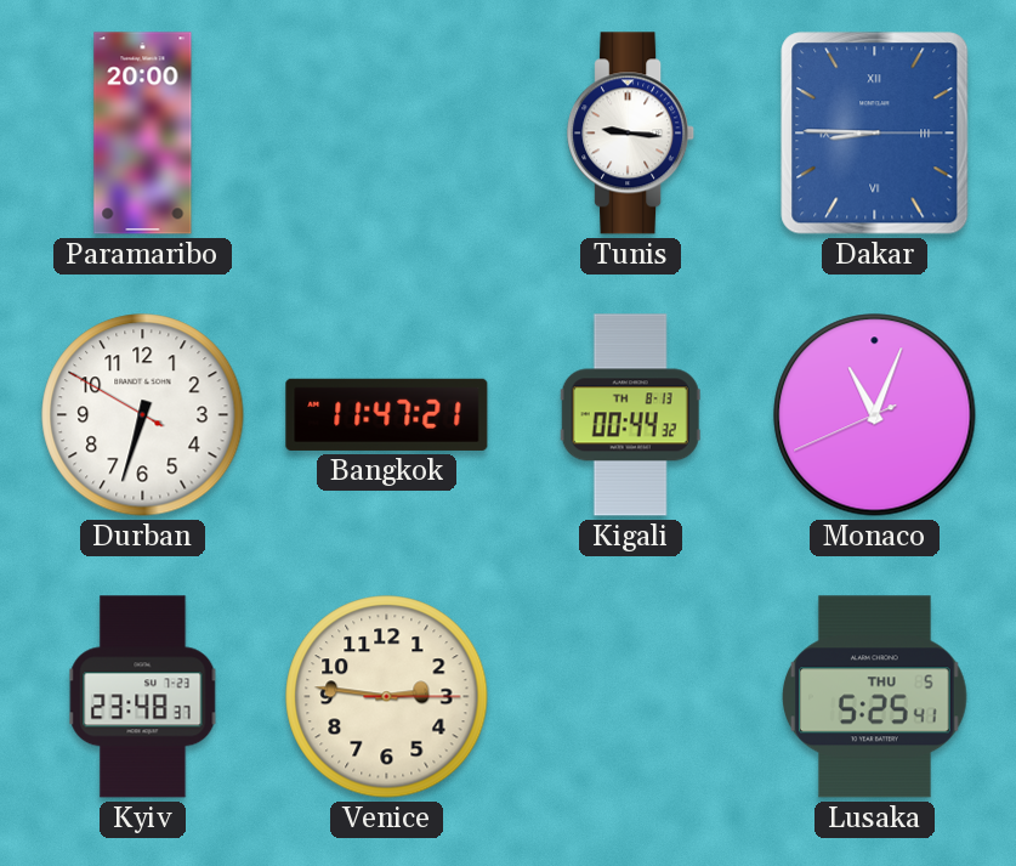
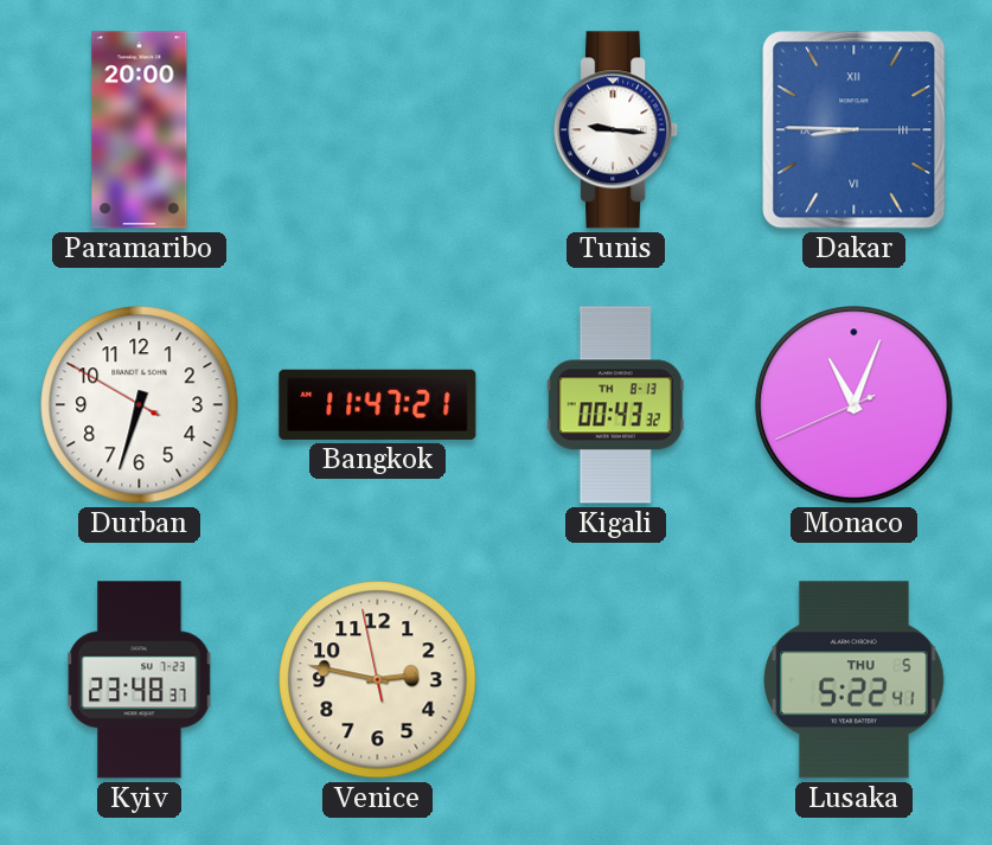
Kigali: 00:44 -> 00:43
Venice: 2:46:15 -> 2:46:58
Lusaka: 5:25 -> 5:22
